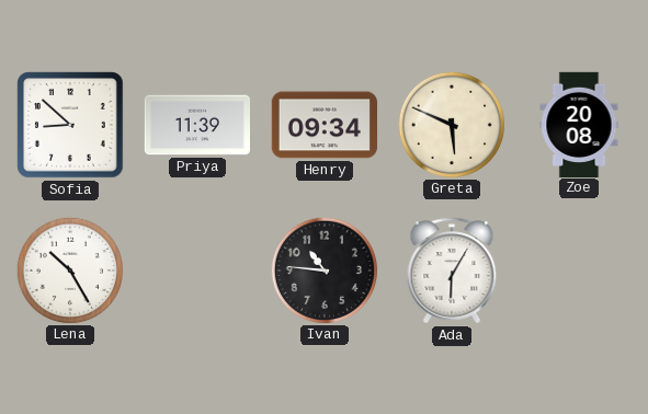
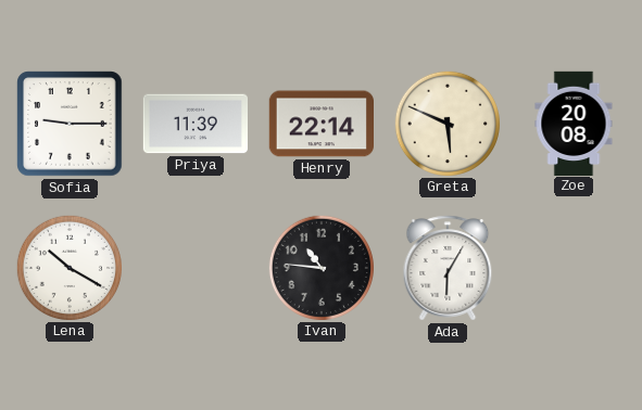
Sofia: 8:52 -> 9:15
Henry: 09:34 -> 22:14
Lena: 10:25 -> 10:20
